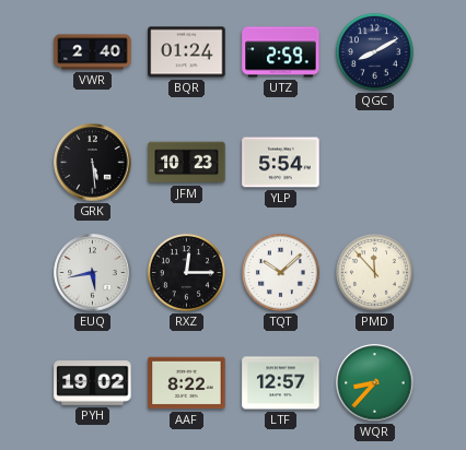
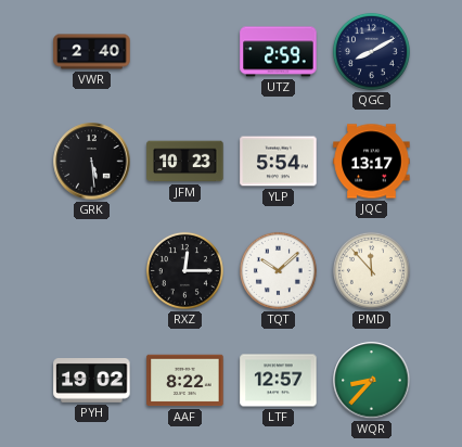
BQR: 01:24 -> none
JQC: none -> 13:17
EUQ: 5:43 -> none
